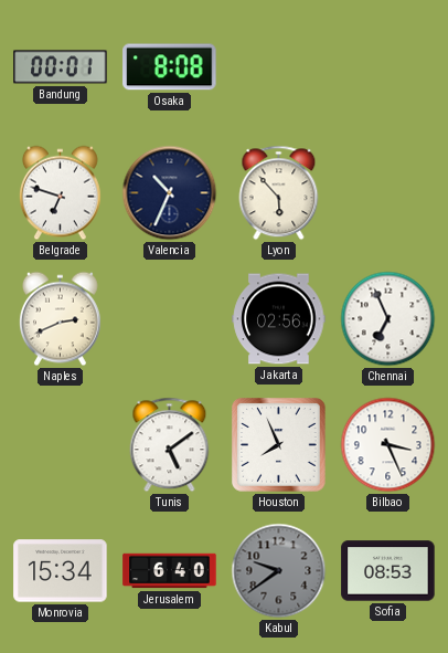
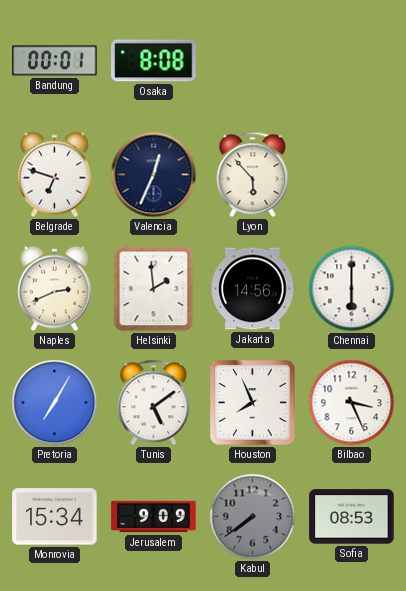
Valencia: 10:34 -> 12:34
Helsinki: none -> 1:59
Jakarta: 02:56 -> 14:56
Chennai: 6:56 -> 6:00
Pretoria: none -> 7:05
Jerusalem: 6:40 -> 9:09
Kabul: 9:39 -> 7:39
